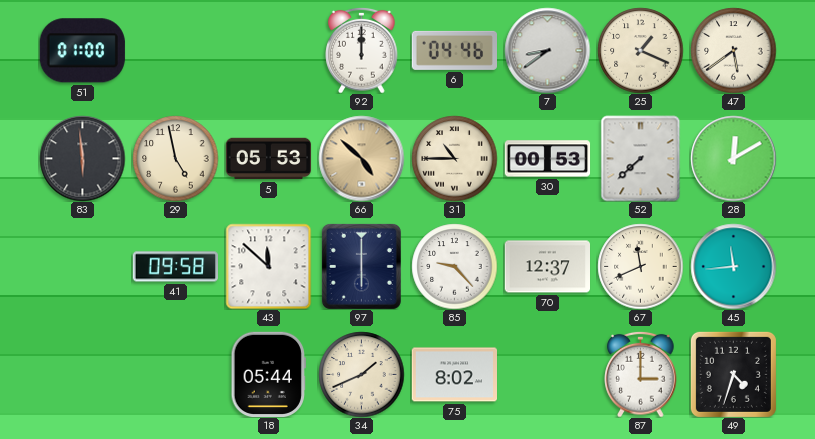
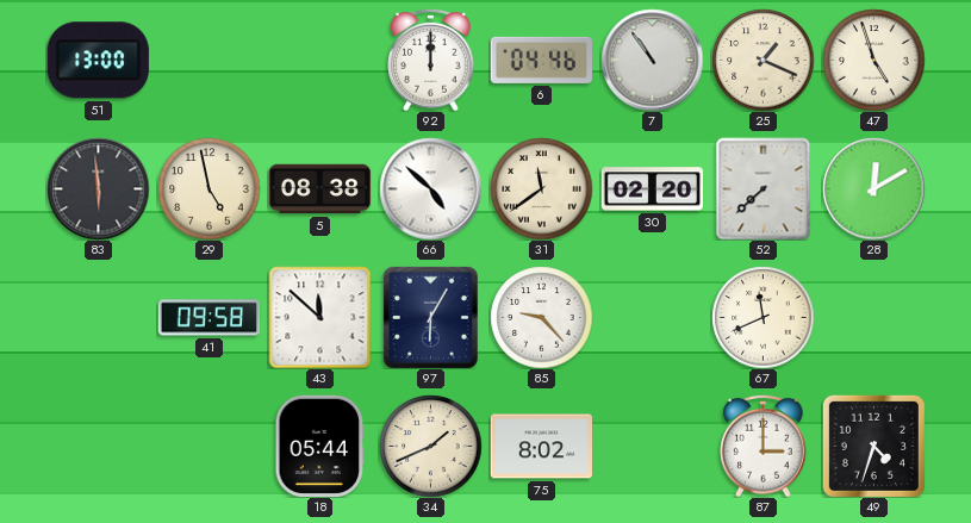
51: 01:00 -> 13:00
7: 8:39 -> 10:54
47: 5:39 -> 4:57
5: 05:53 -> 08:38
66 dial: champagne -> white
31: 10:45 -> 11:39
30: 00:53 -> 02:20
97: 6:00 -> 6:05
70: 12:37 -> none
45: 11:44 -> none
